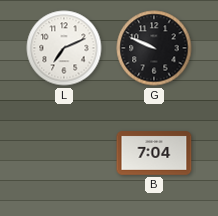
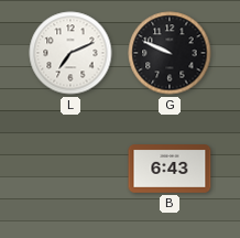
B: 7:04 -> 6:43
